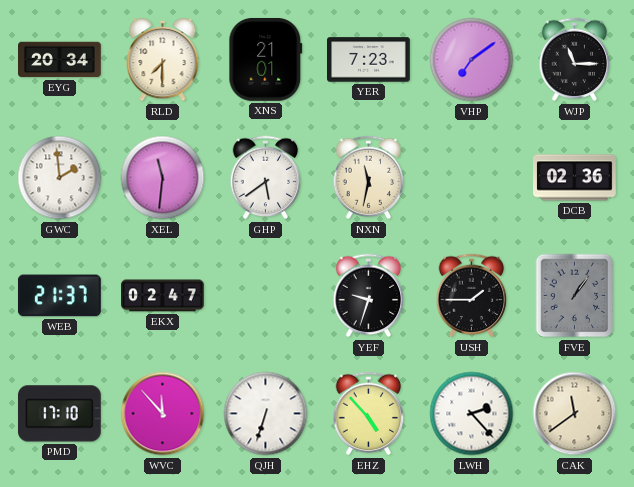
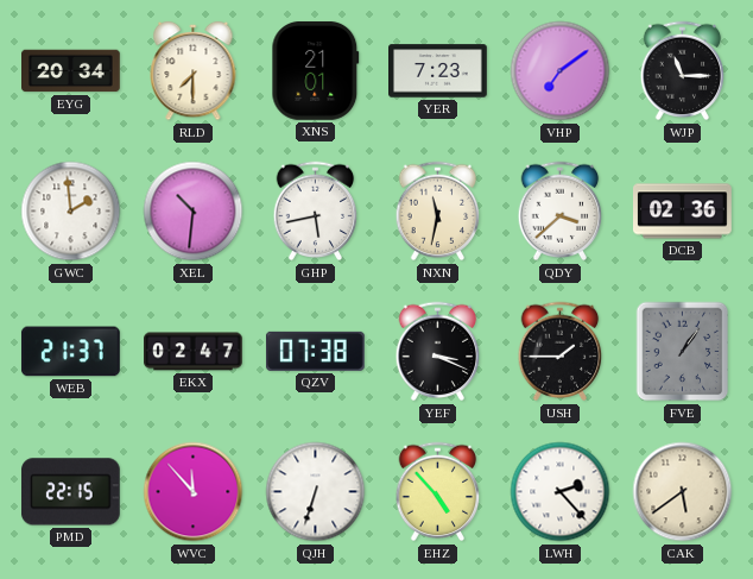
XEL: 11:31 -> 10:31
GHP: 5:39 -> 5:43
QDY: none -> 3:38
QZV: none -> 07:38
YEF: 9:33 -> 3:19
PMD: 17:10 -> 22:15
CAK: 11:39 -> 5:39
